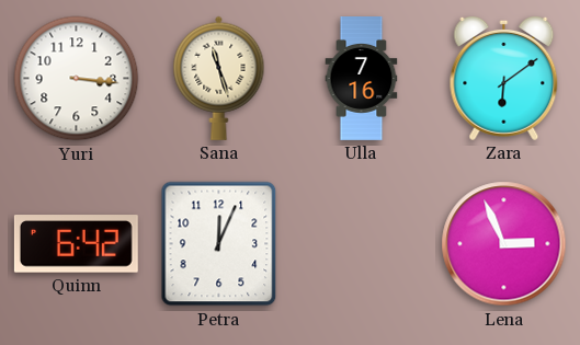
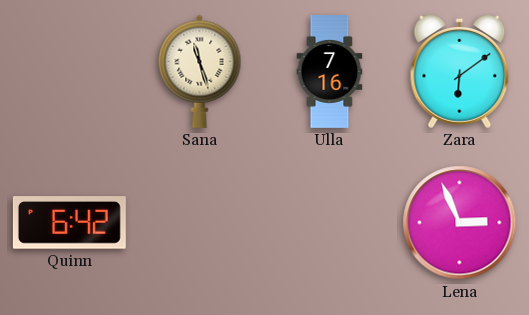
Yuri: 3:16 -> none
Petra: 12:04 -> none
